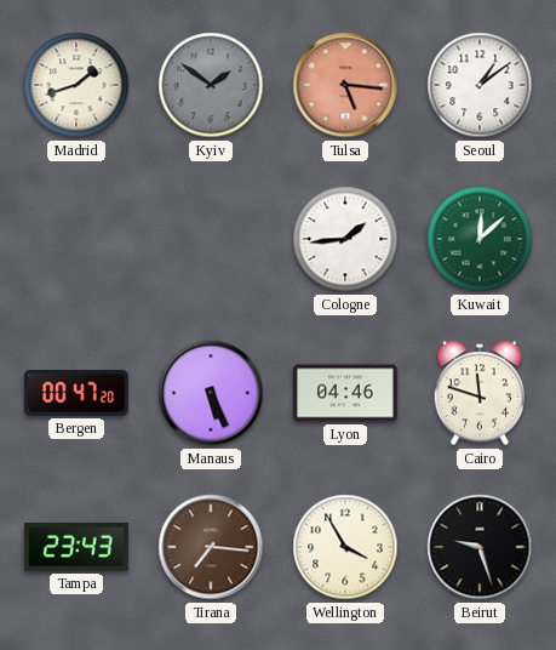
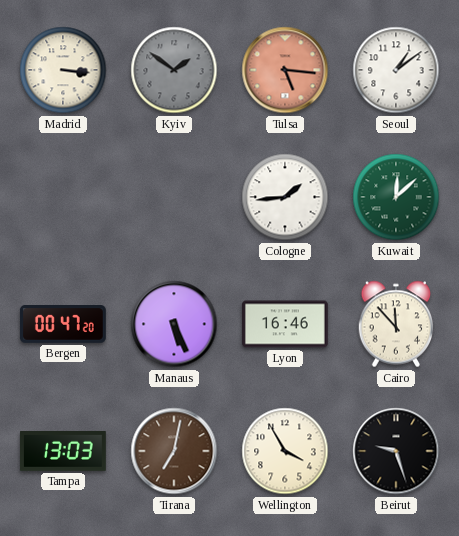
Madrid: 1:42 -> 3:16
Lyon: 04:46 -> 16:46
Cairo: 11:48 -> 11:53
Tampa: 23:43 -> 13:03
Tirana: 7:16 -> 7:02
